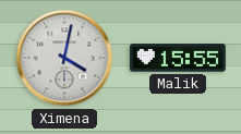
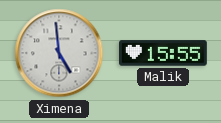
Ximena: 4:02 -> 4:59
